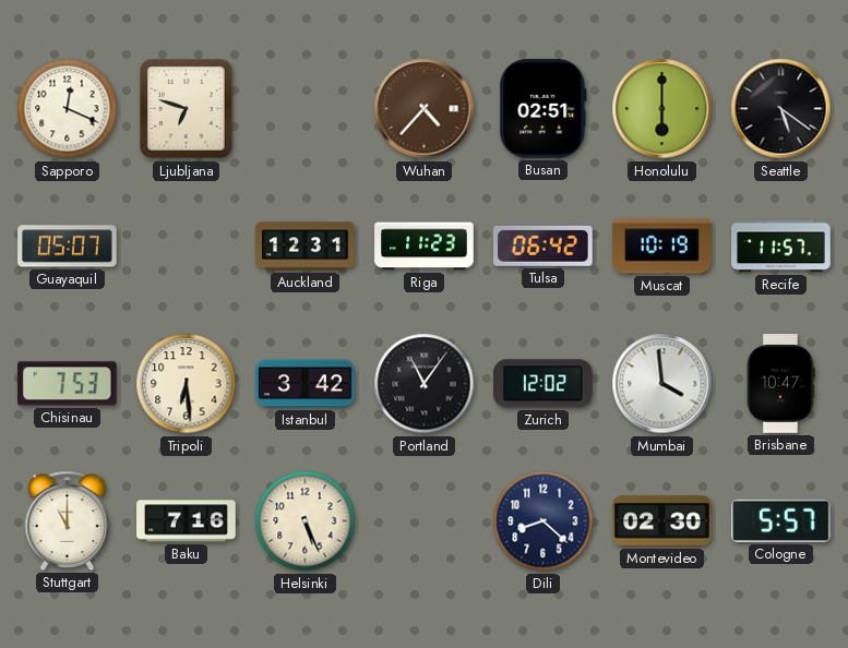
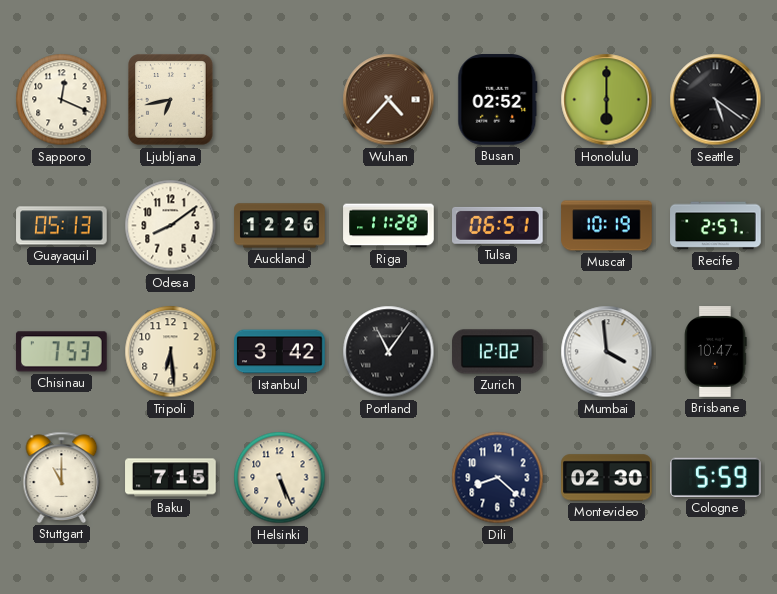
Ljubljana: 6:48 -> 6:43
Busan: 02:51 -> 02:52
Guayaquil: 05:07 -> 05:13
Odesa: none -> 8:09
Auckland: 12:31 -> 12:26
Riga: 11:23 -> 11:28
Tulsa: 06:42 -> 06:51
Recife: 11:57 -> 2:57
Baku: 7:16 -> 7:15
Cologne: 5:57 -> 5:59
